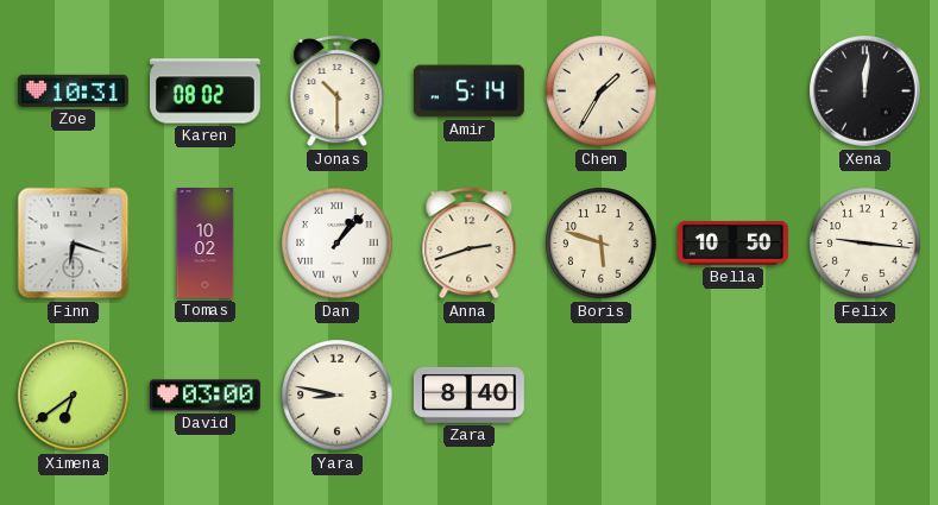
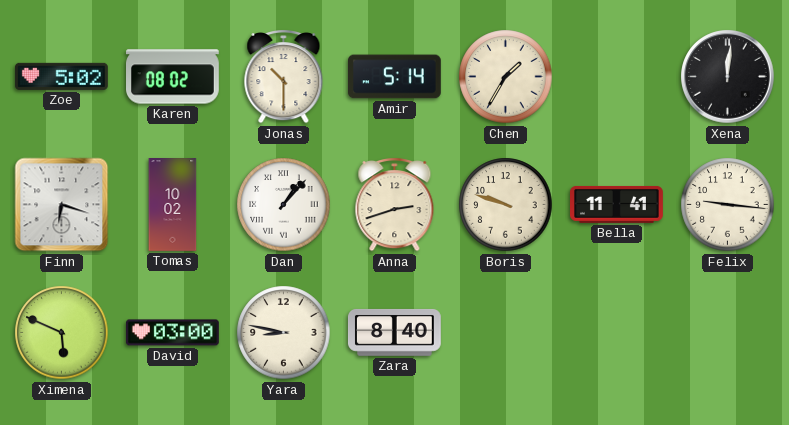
Zoe: 10:31 -> 5:02
Boris: 5:48 -> 9:48
Bella: 10:50 -> 11:41
Ximena: 6:39 -> 5:49
